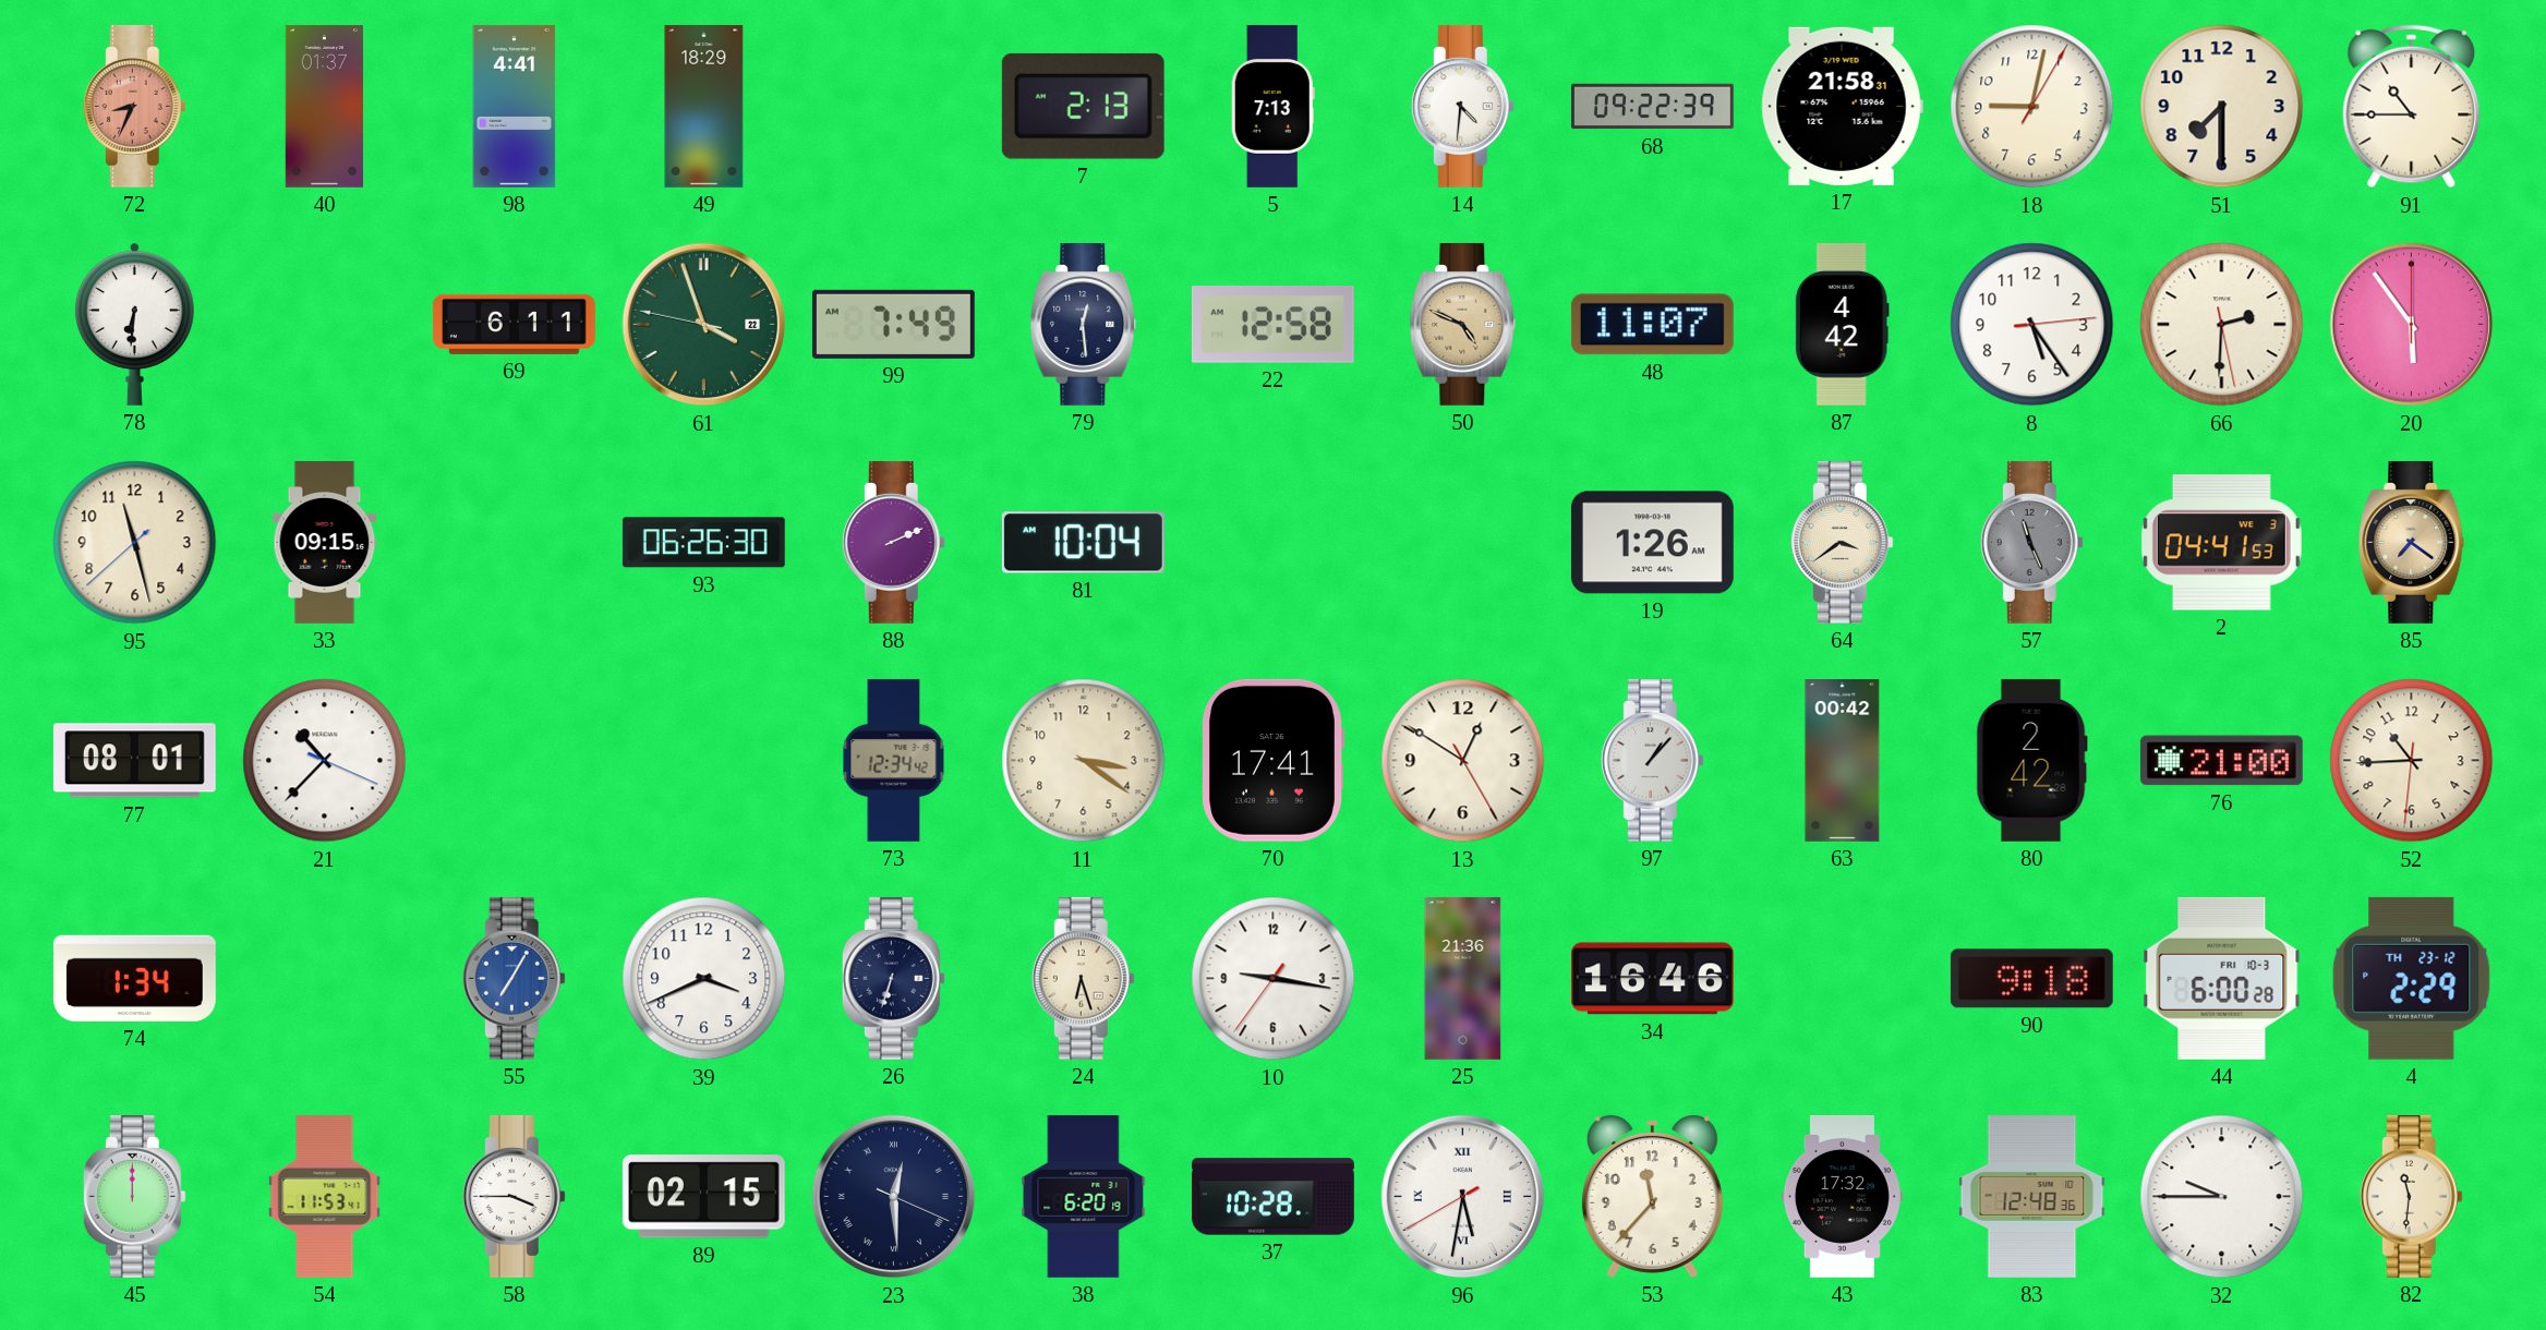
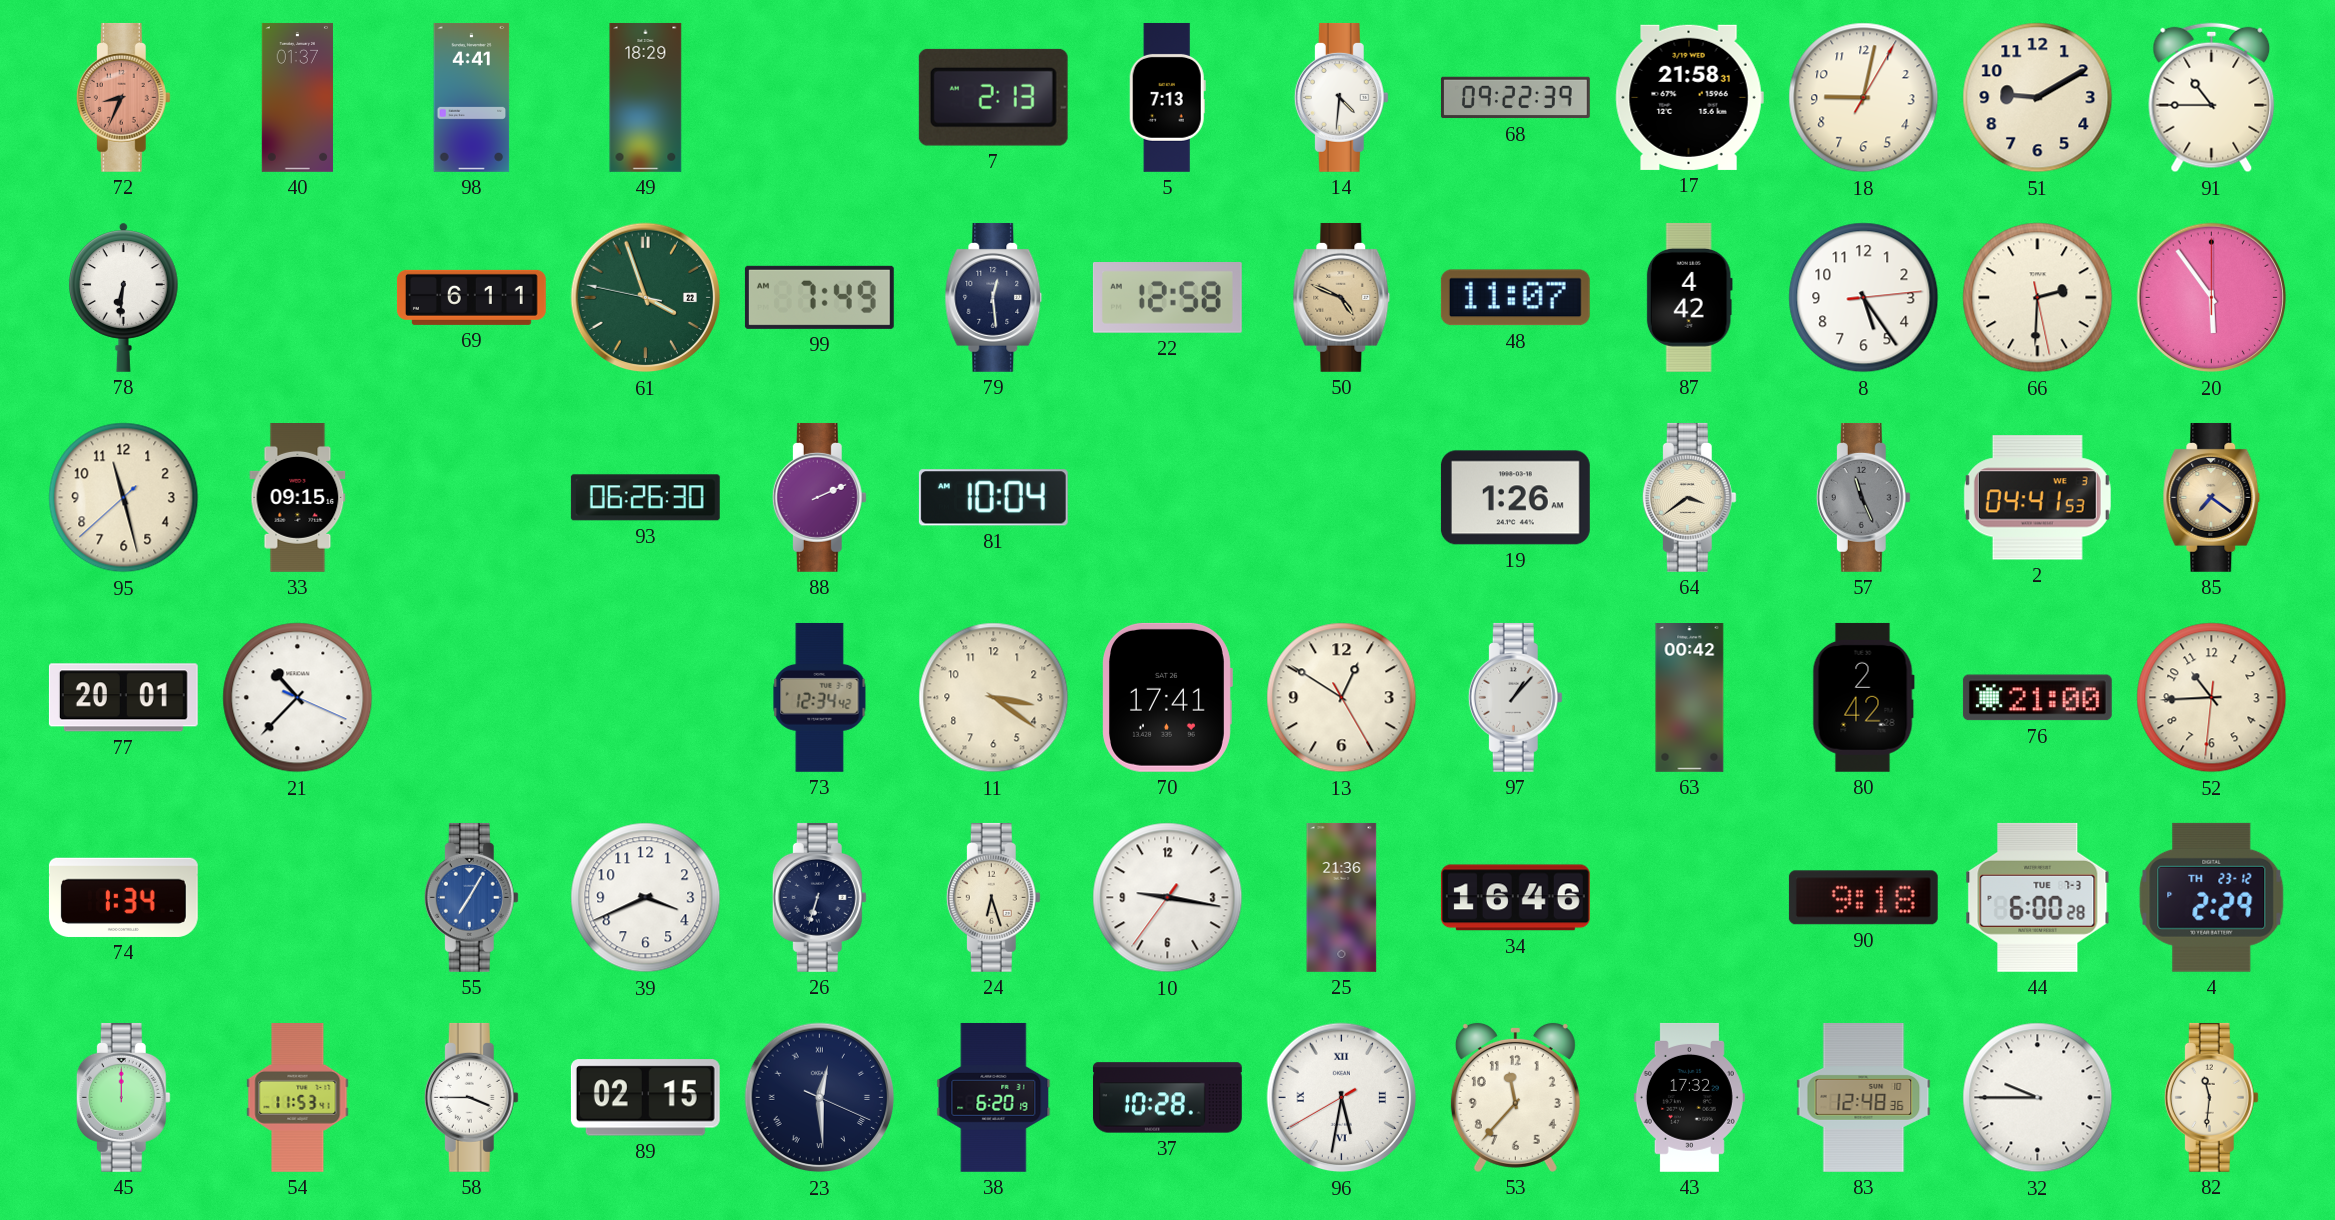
51: 7:30 -> 9:10
77: 08:01 -> 20:01
44 date: FRI 10-3 -> TUE 7-3
